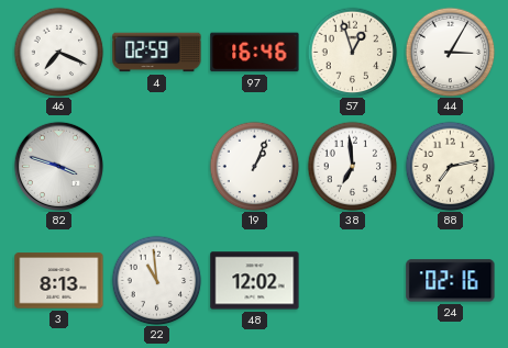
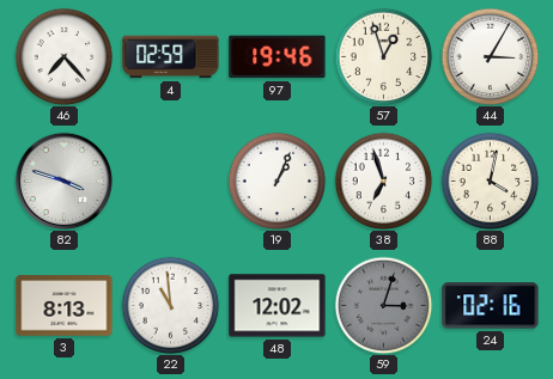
46: 7:19 -> 7:23
97: 16:46 -> 19:46
38: 6:59 -> 6:57
88: 7:13 -> 4:02
59: none -> 3:03
